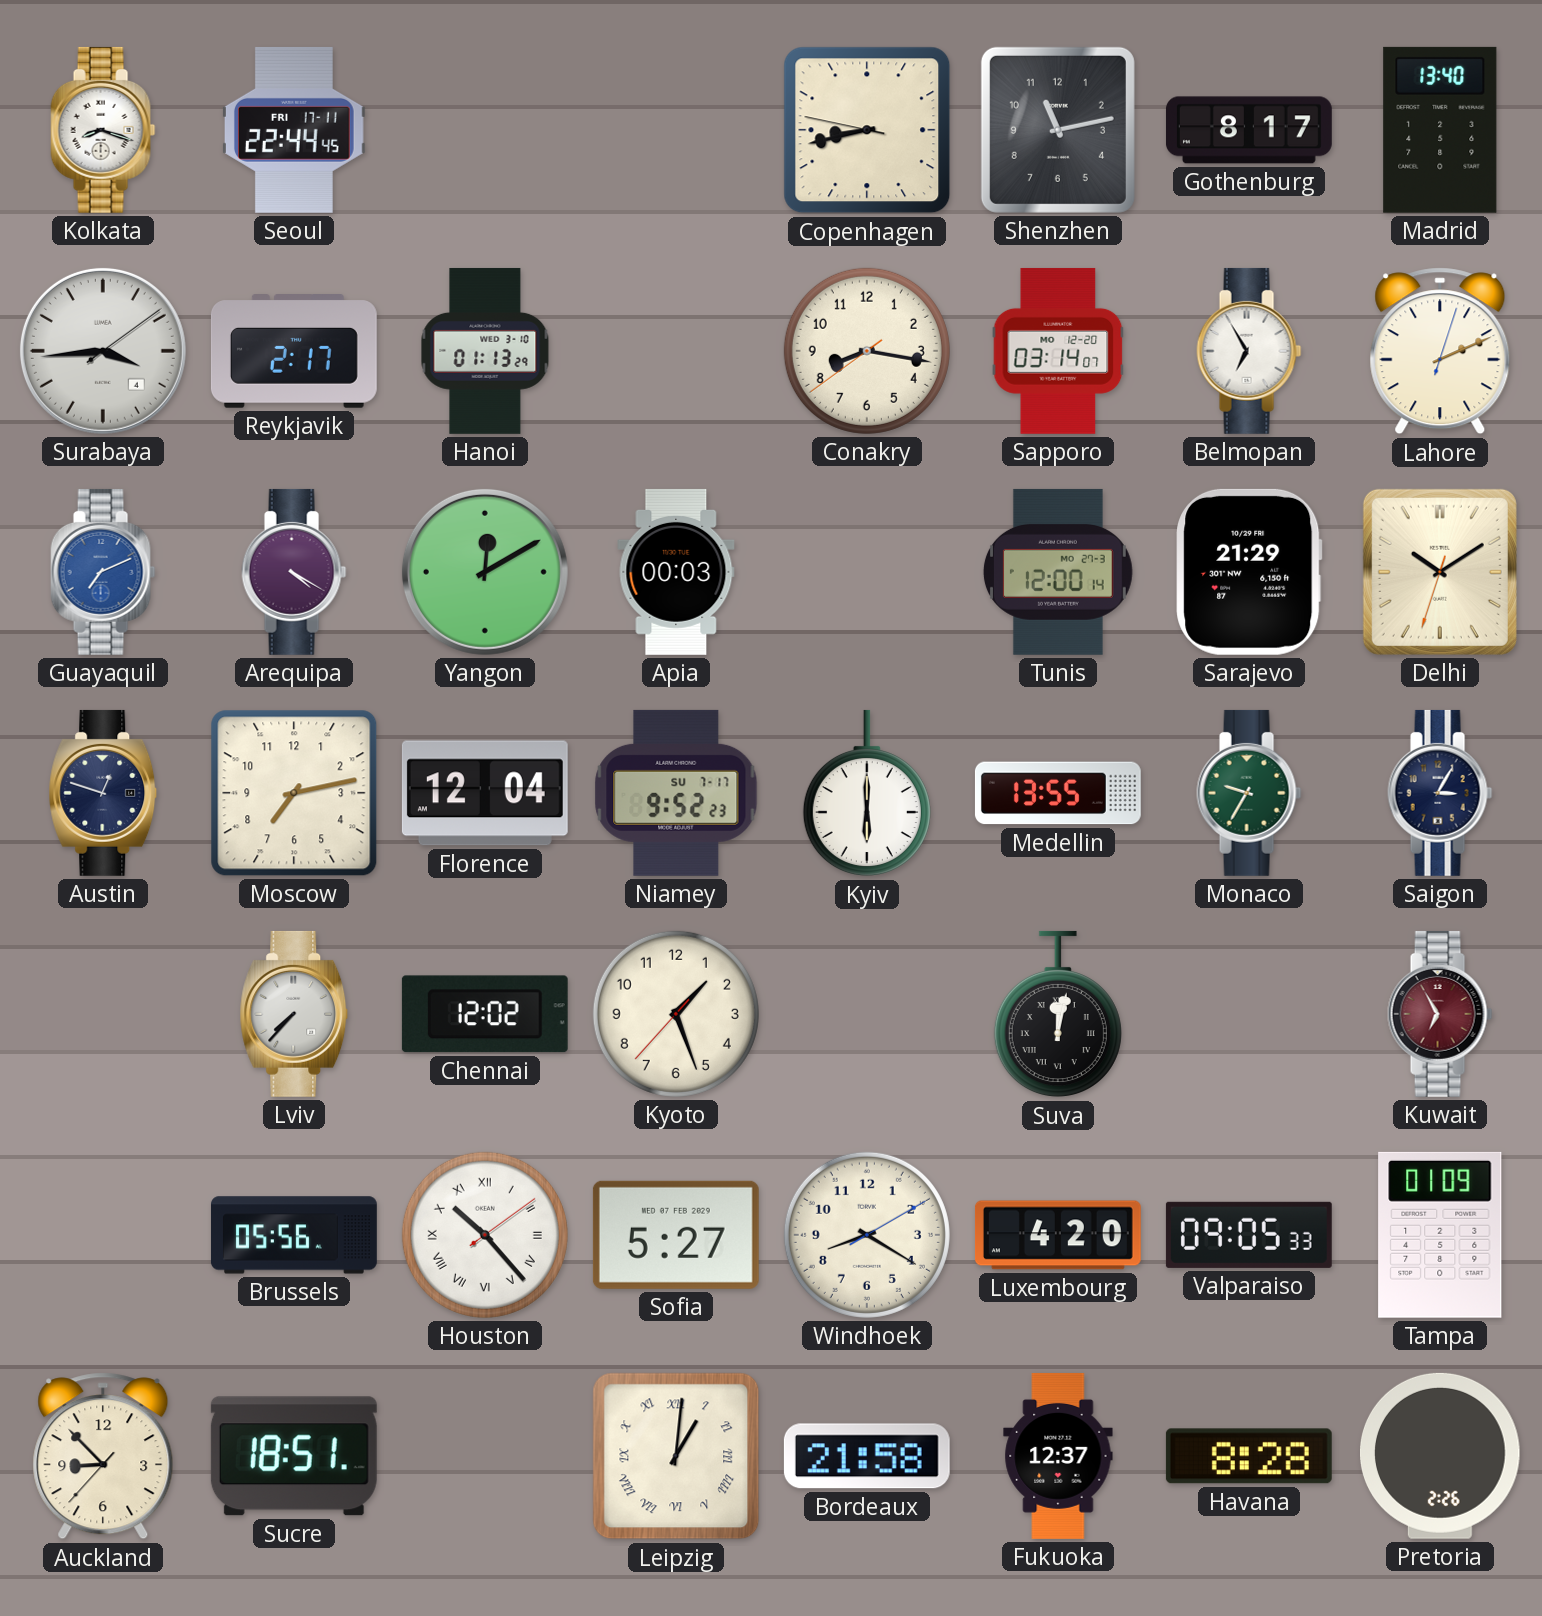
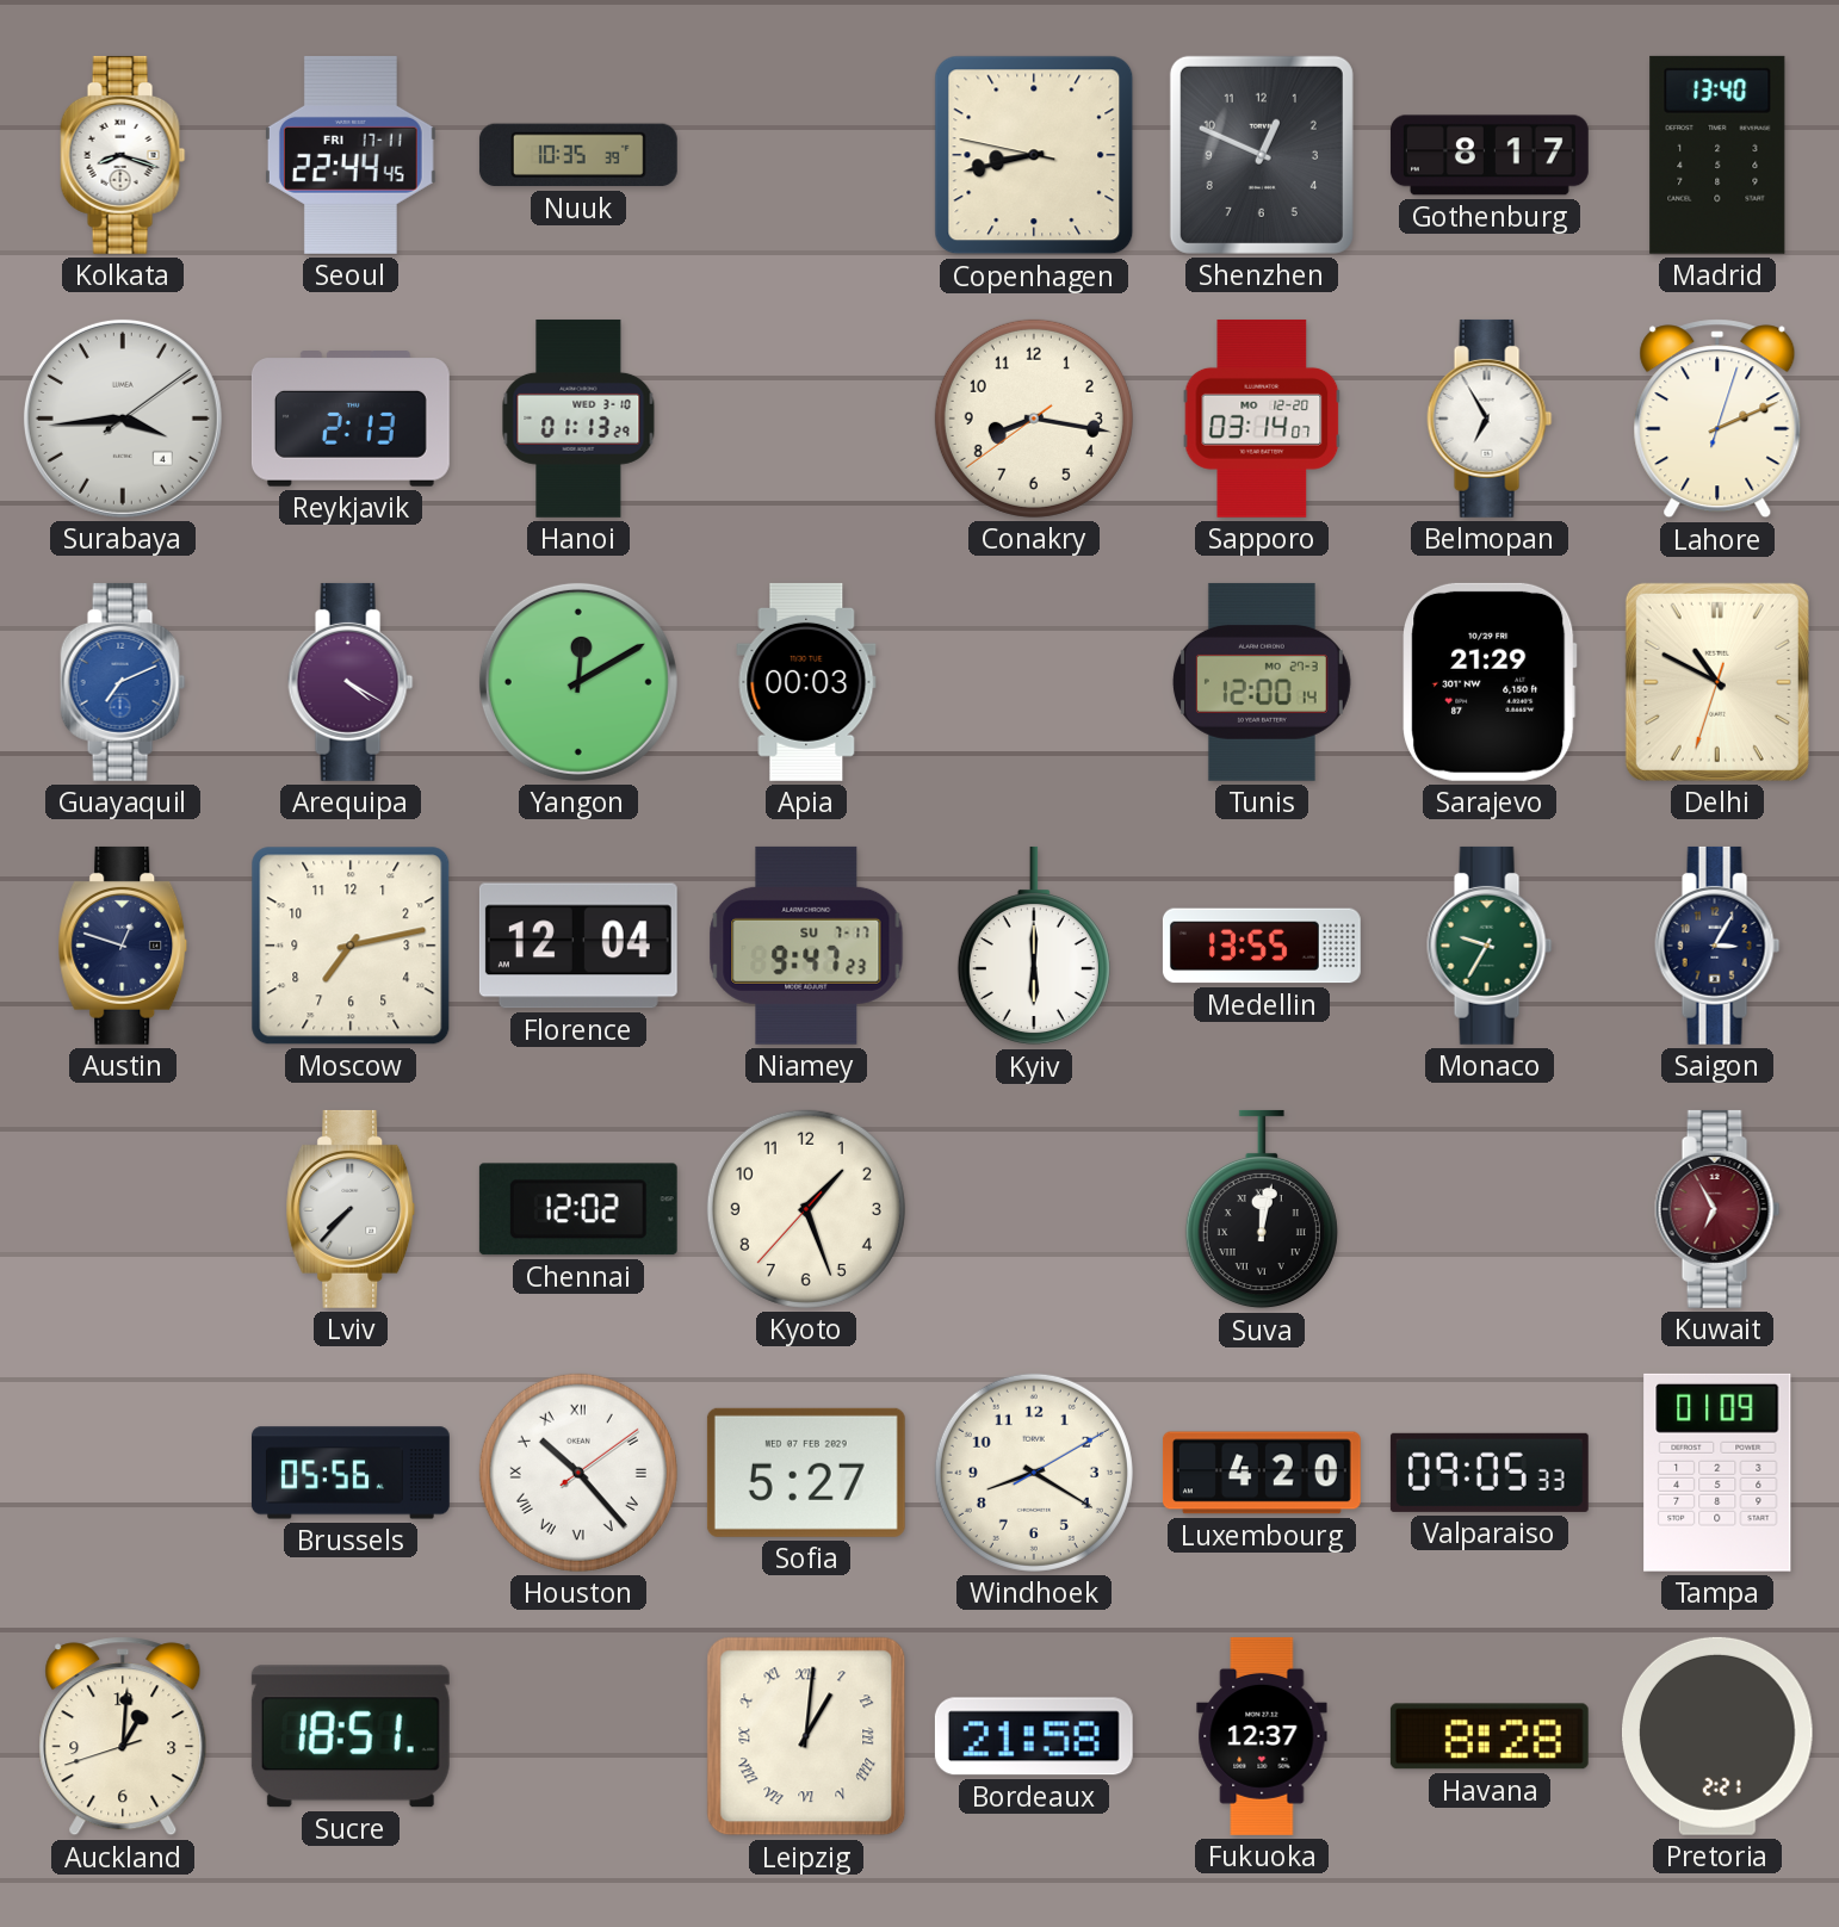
Nuuk: none -> 10:35
Shenzhen: 11:13 -> 12:49
Reykjavik: 2:17 -> 2:13
Delhi: 10:09 -> 10:49
Niamey: 9:52 -> 9:47
Auckland: 8:52 -> 1:00
Pretoria: 2:26 -> 2:21
